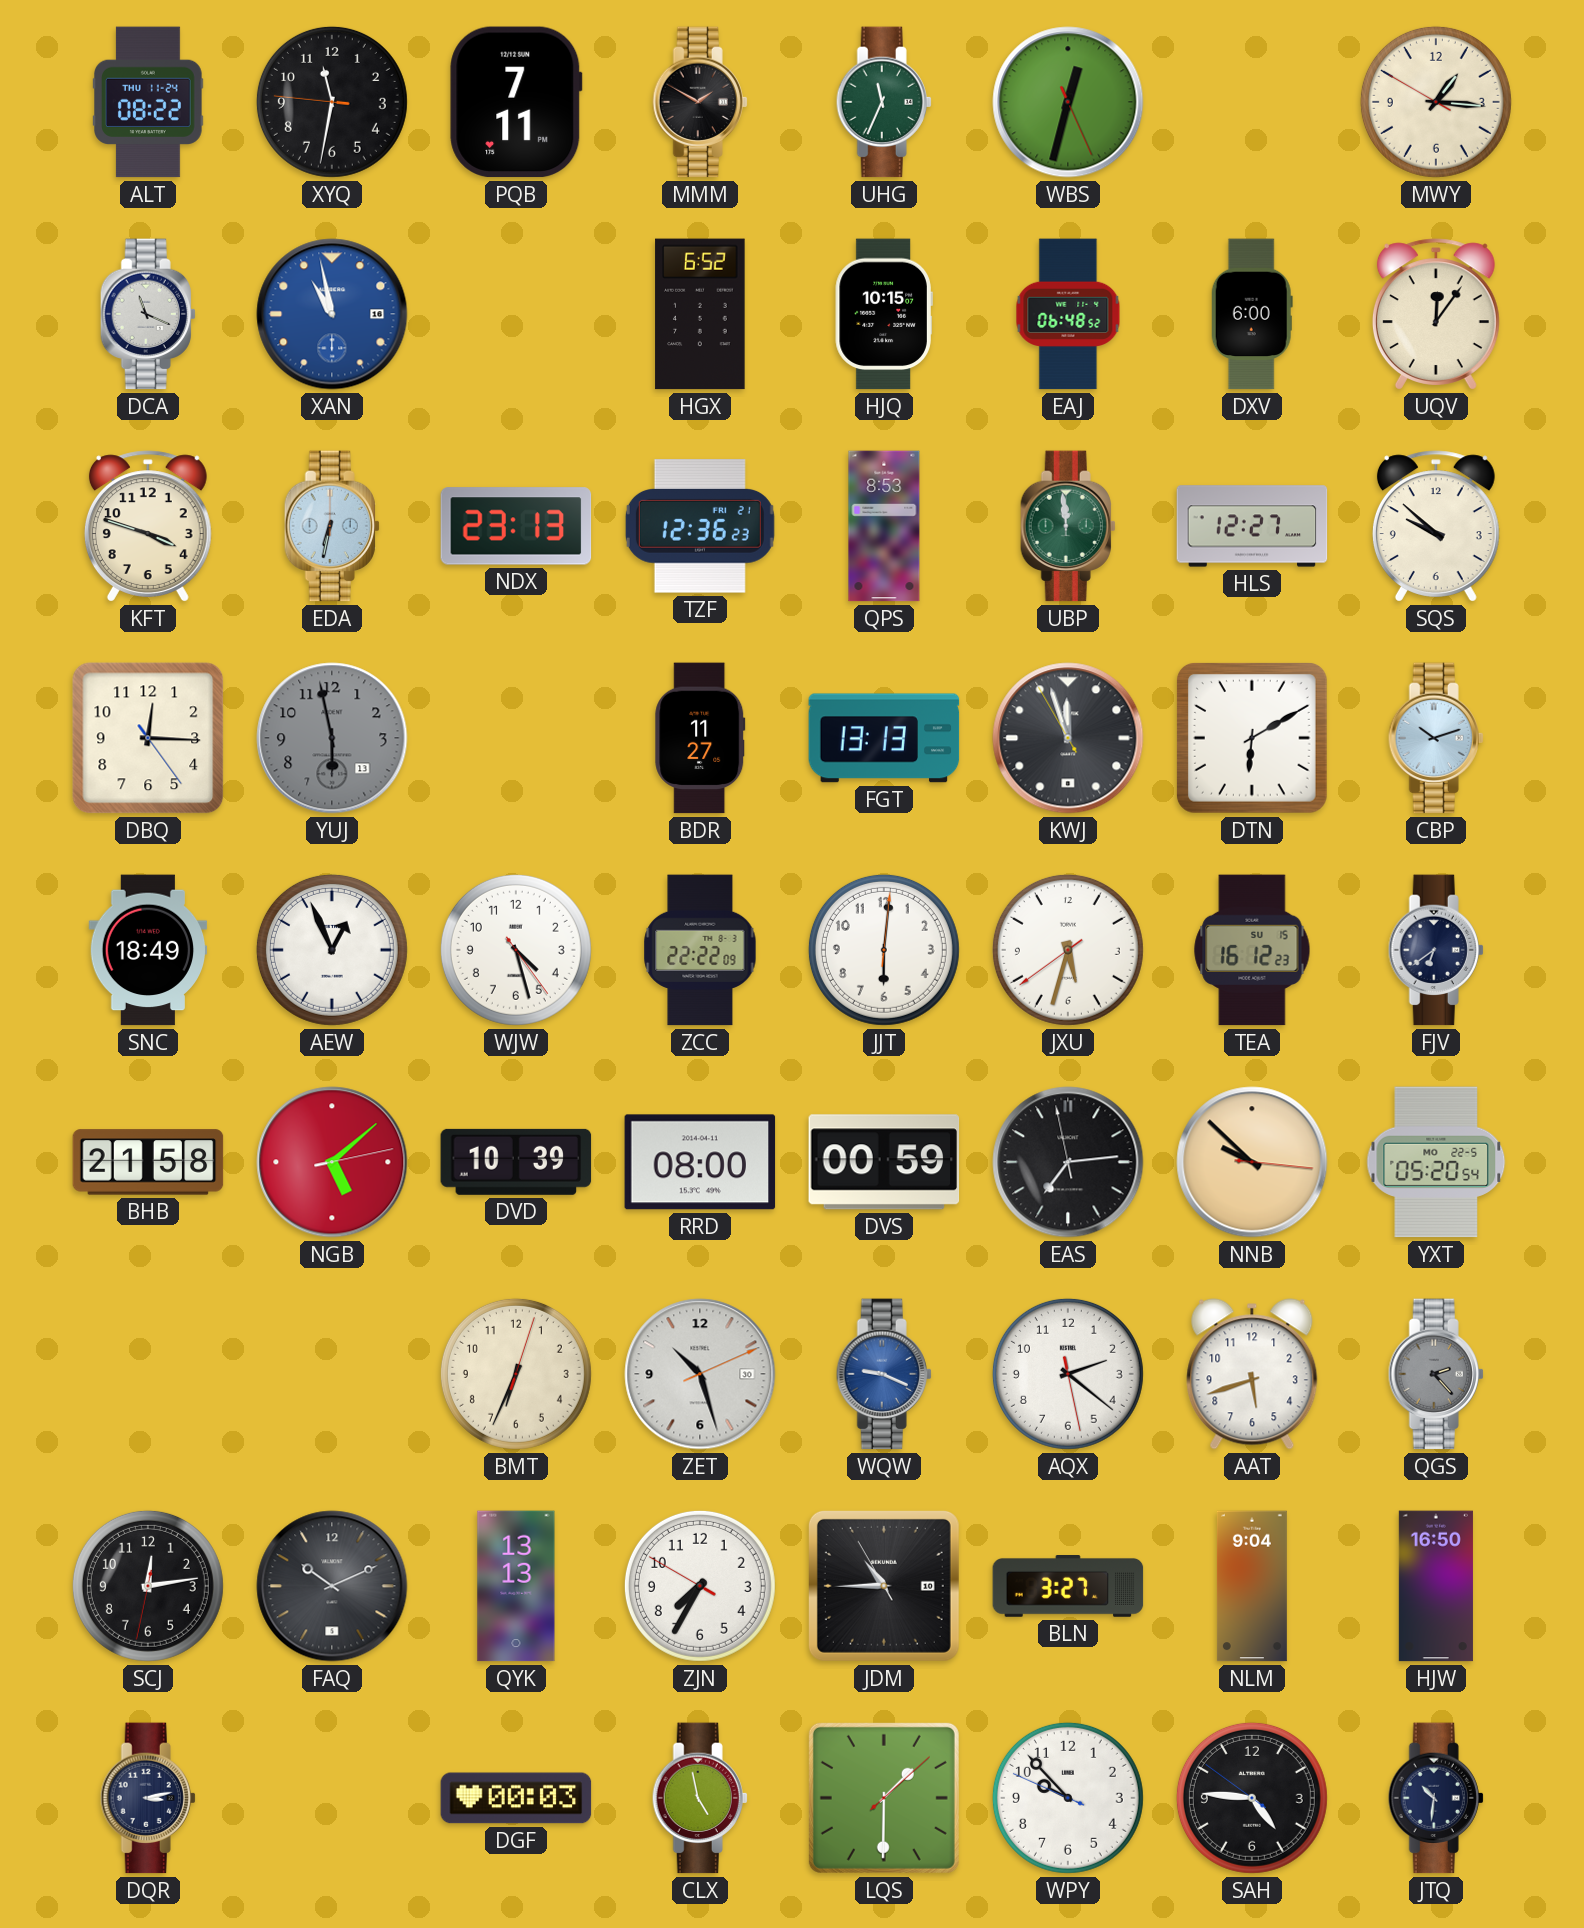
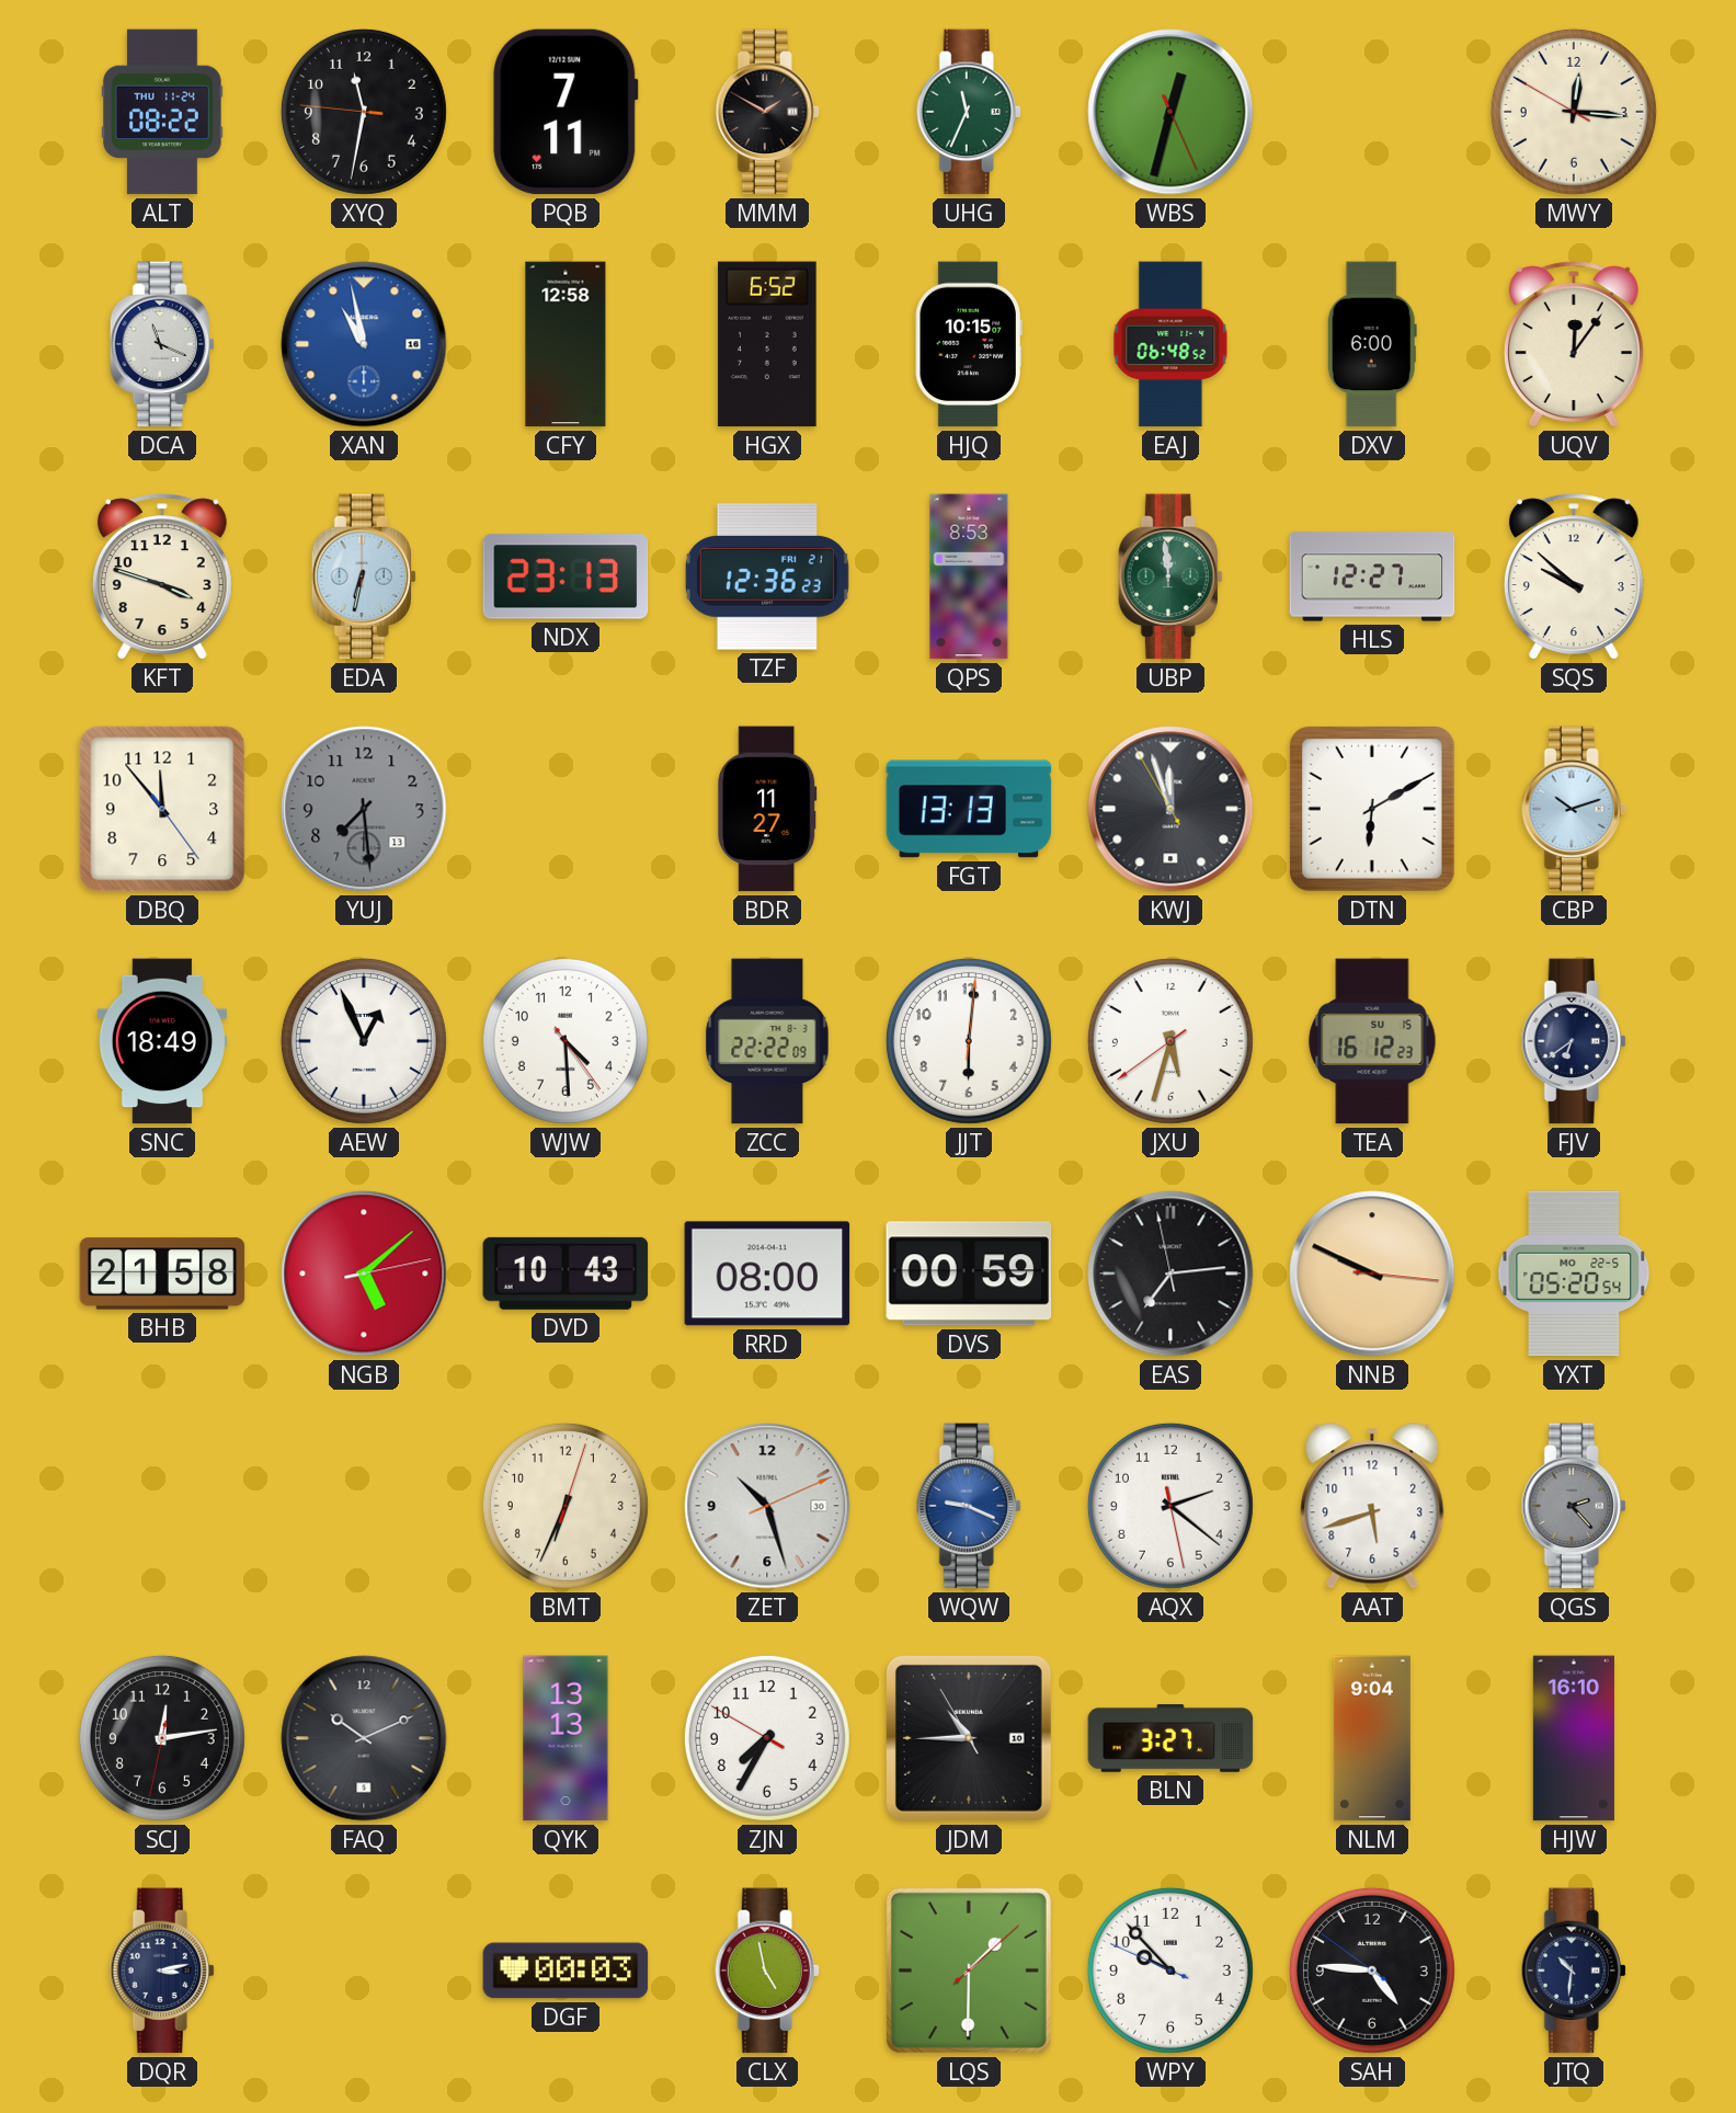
MWY: 1:15 -> 12:15
CFY: none -> 12:58
DBQ: 12:15 -> 11:53
YUJ: 5:58 -> 7:29
WJW: 4:27 -> 4:29
DVD: 10:39 -> 10:43
NNB: 9:52 -> 9:49
HJW: 16:50 -> 16:10
